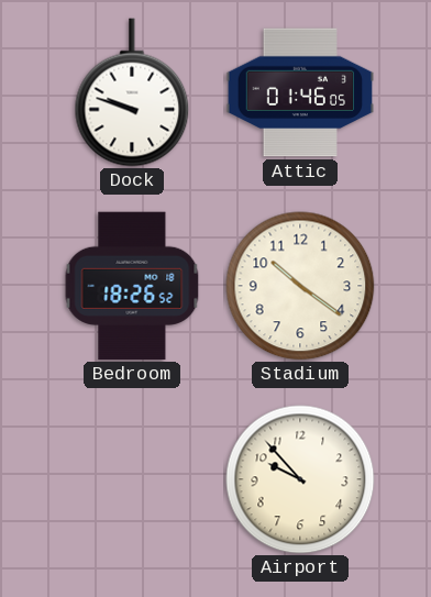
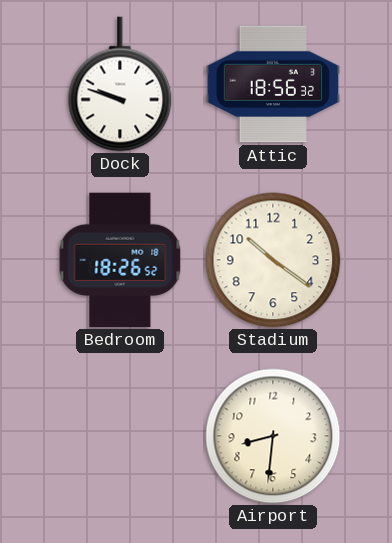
Attic: 01:46 -> 18:56
Airport: 9:53 -> 8:31
